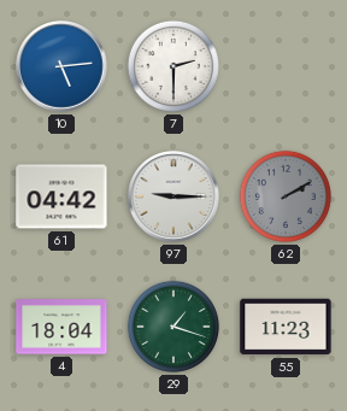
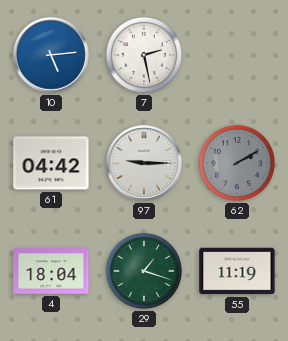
7: 2:30 -> 2:28
55: 11:23 -> 11:19
